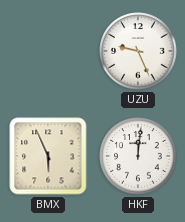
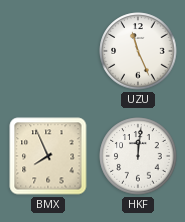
UZU: 9:26 -> 11:26
BMX: 5:56 -> 7:56
